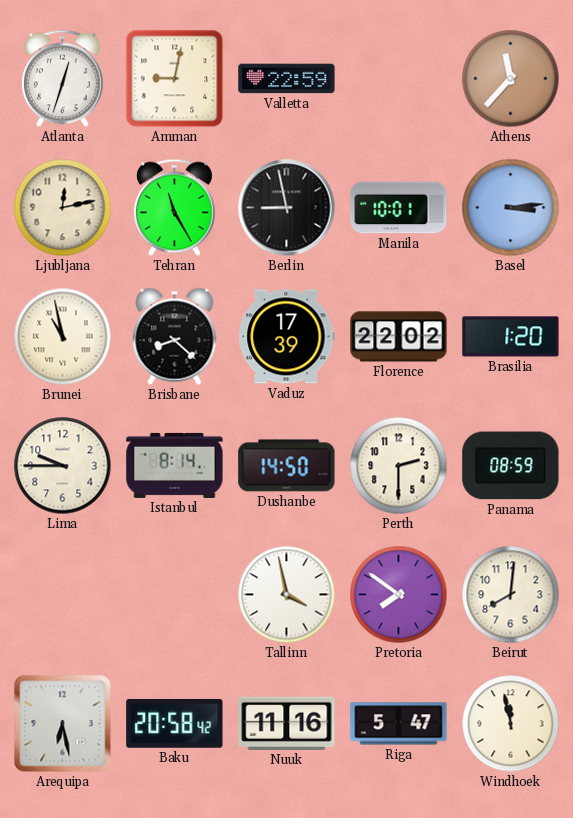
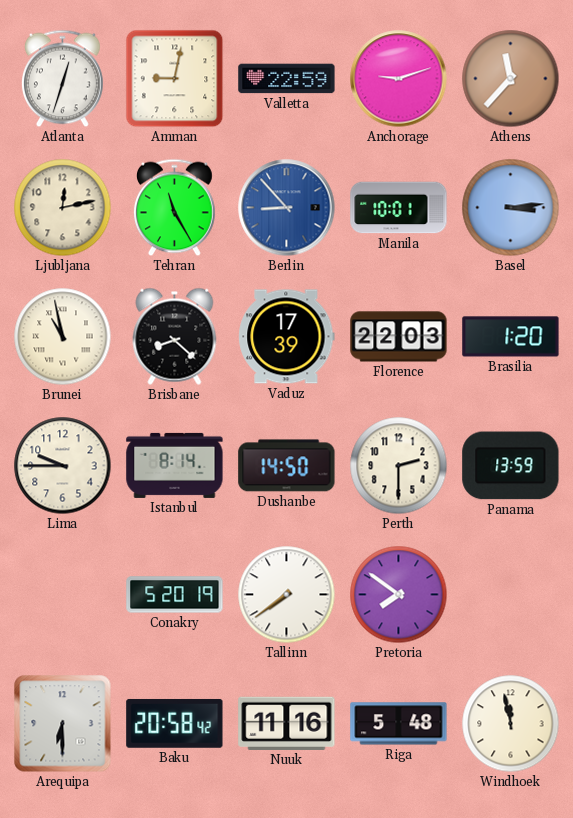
Anchorage: none -> 9:12
Berlin: 8:58 -> 8:53
Berlin dial: black -> blue
Florence: 22:02 -> 22:03
Panama: 08:59 -> 13:59
Conakry: none -> 5:20
Tallinn: 3:58 -> 7:39
Beirut: 8:01 -> none
Arequipa: 6:28 -> 6:30
Riga: 5:47 -> 5:48
